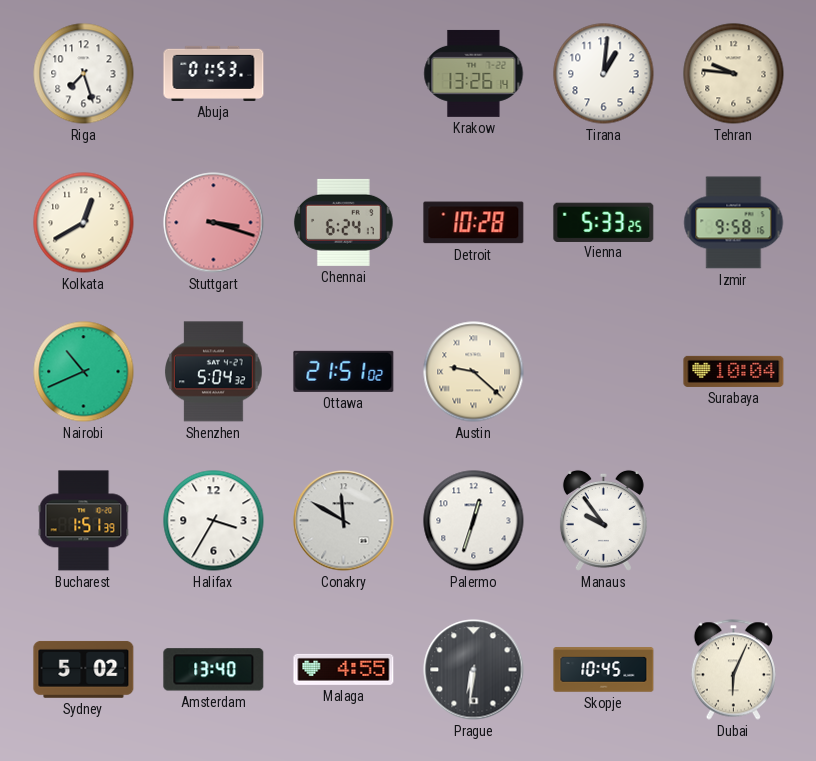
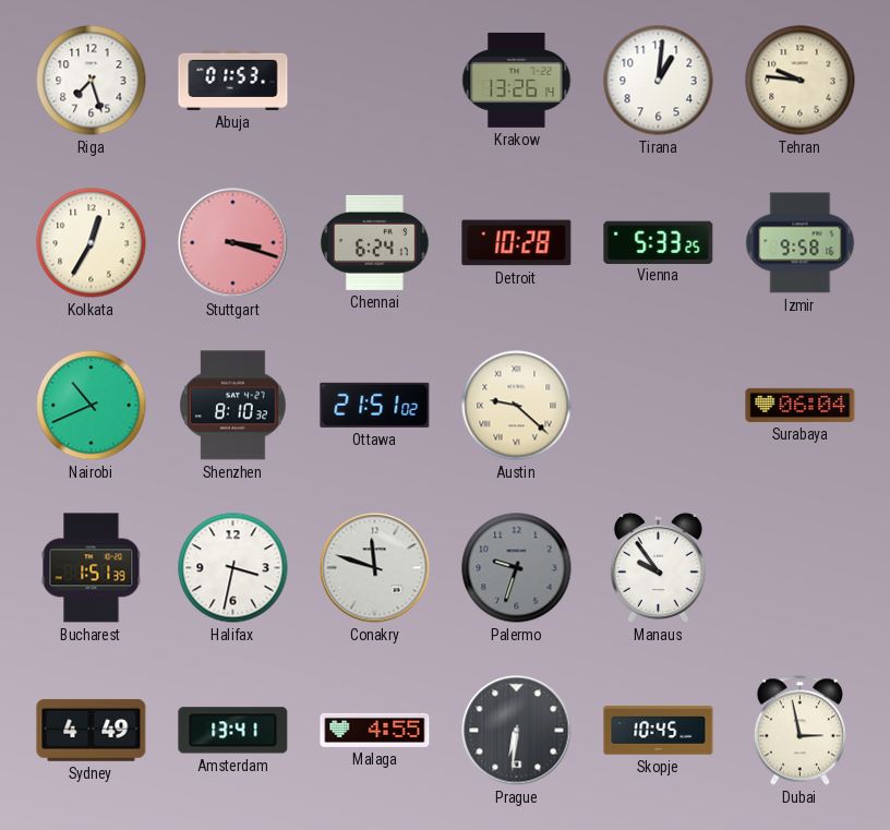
Kolkata: 12:40 -> 12:35
Shenzhen: 5:04 -> 8:10
Surabaya: 10:04 -> 06:04
Halifax: 3:35 -> 3:32
Conakry: 11:50 -> 11:48
Palermo: 12:33 -> 9:33
Palermo dial: white -> grey
Sydney: 5:02 -> 4:49
Amsterdam: 13:40 -> 13:41
Dubai: 6:04 -> 2:58
